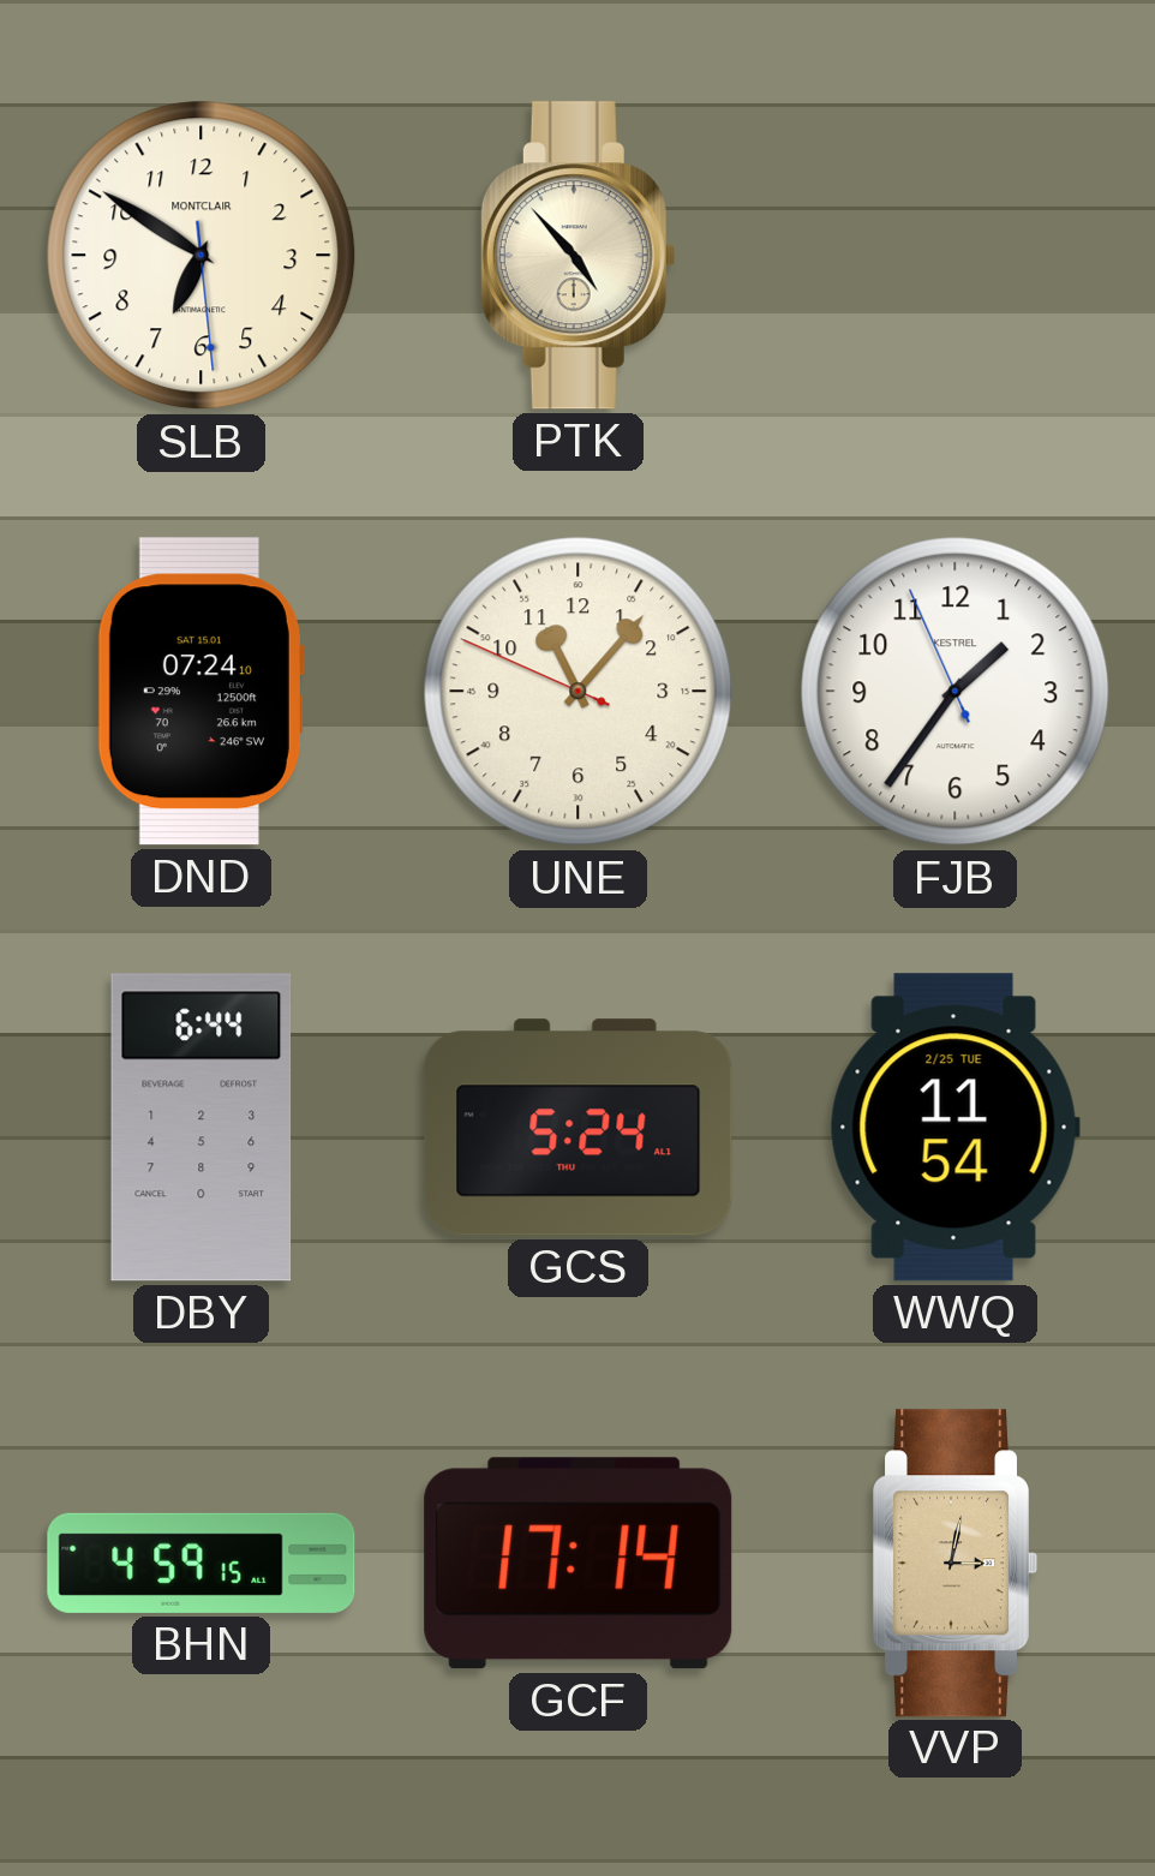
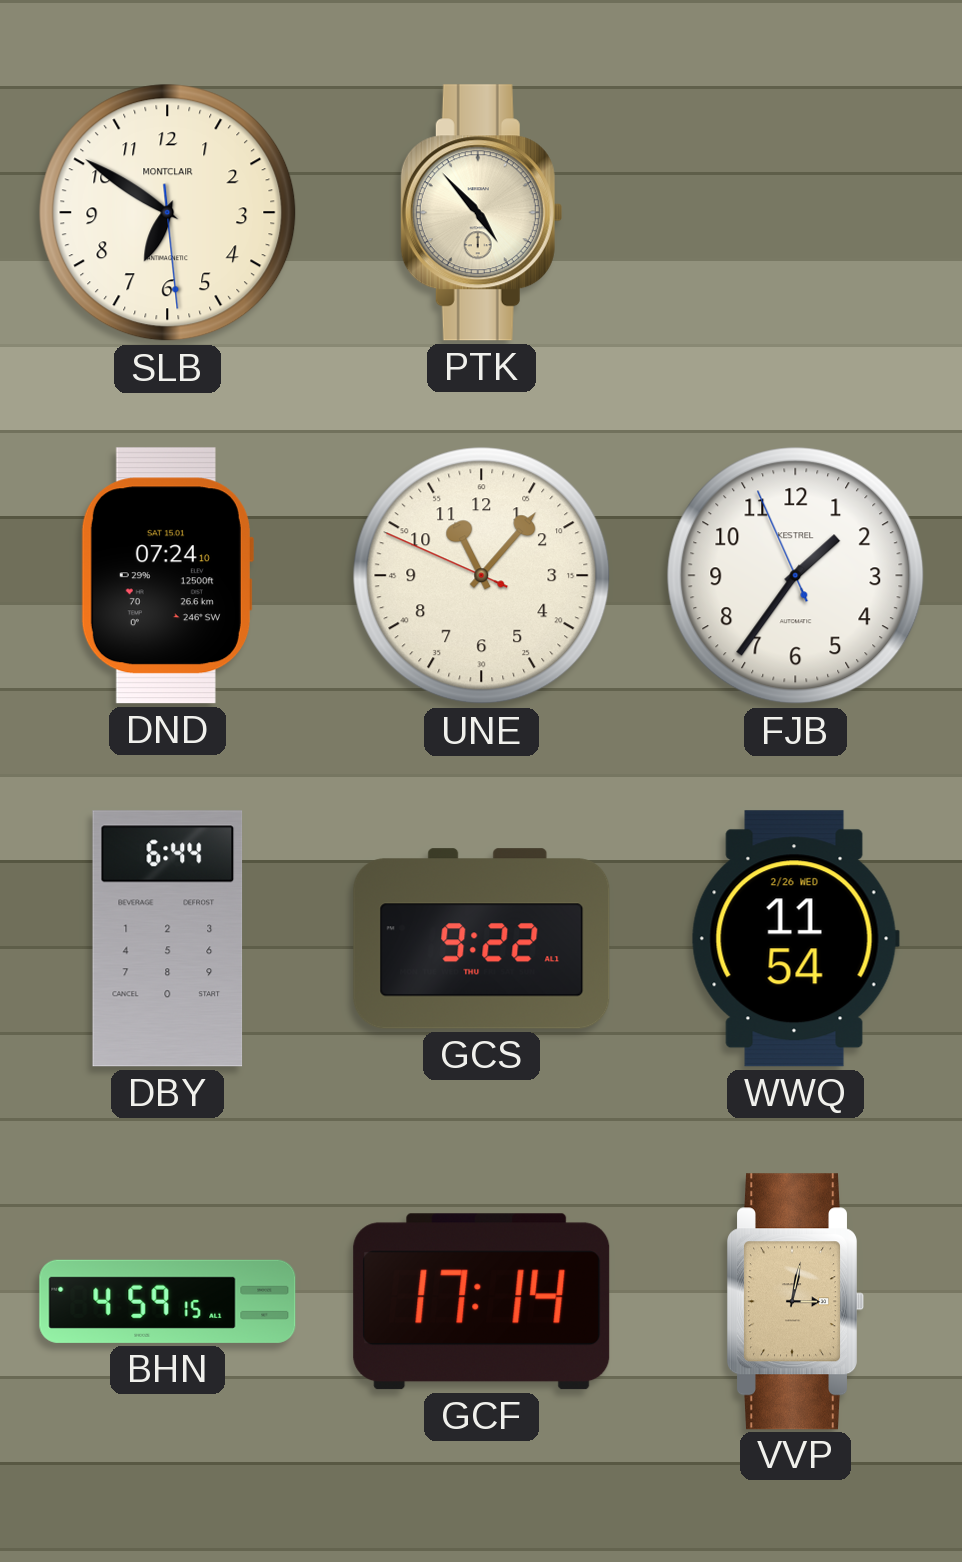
GCS: 5:24 -> 9:22
WWQ date: 2/25 TUE -> 2/26 WED
